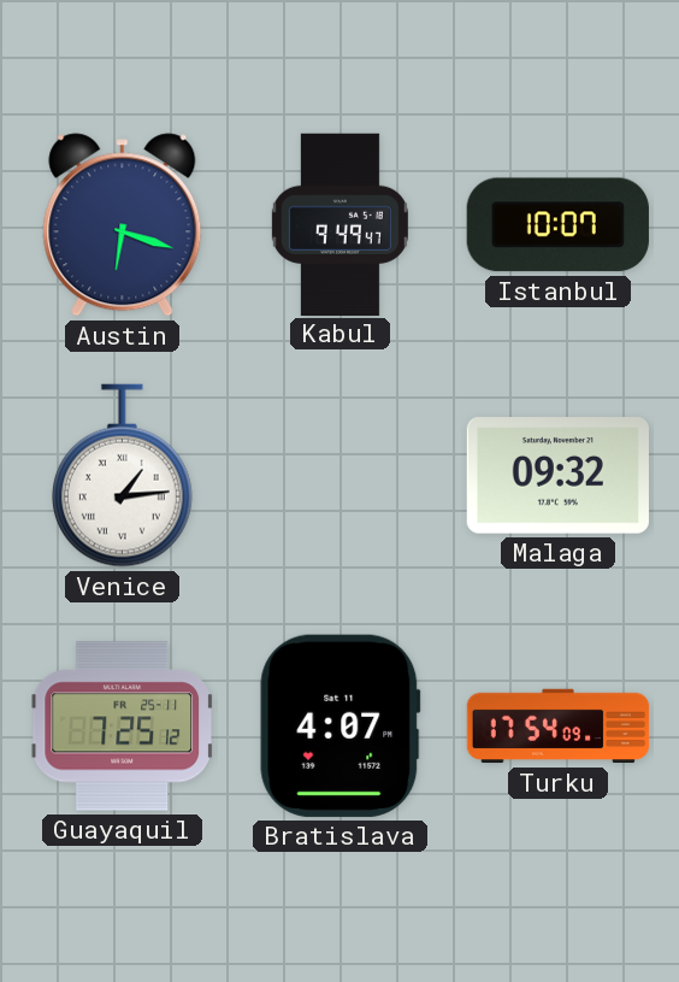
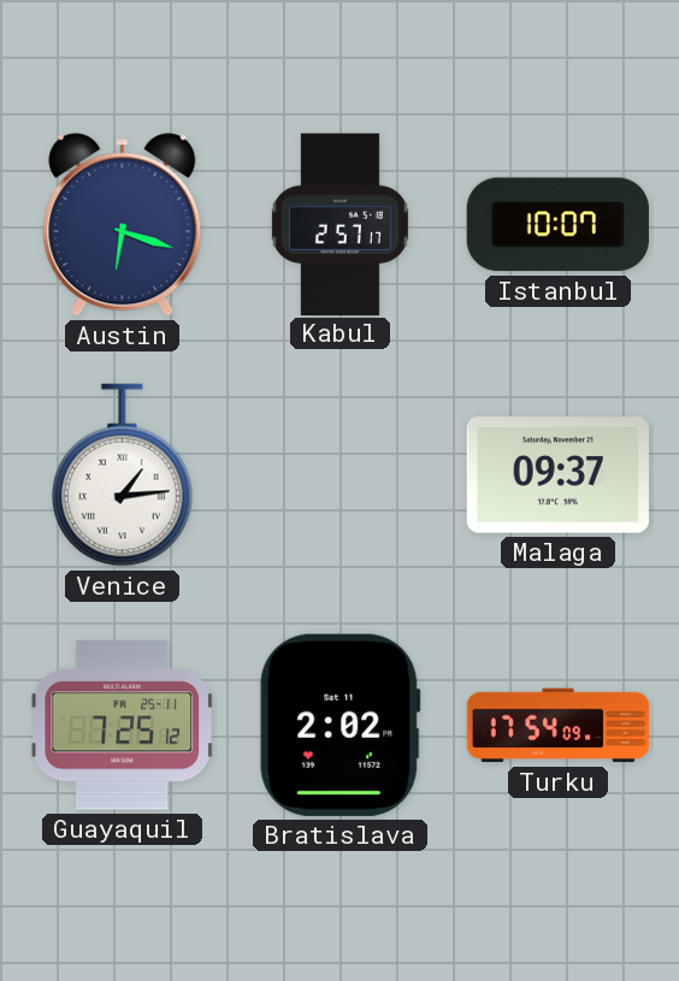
Kabul: 9:49 -> 2:57
Malaga: 09:32 -> 09:37
Bratislava: 4:07 -> 2:02
